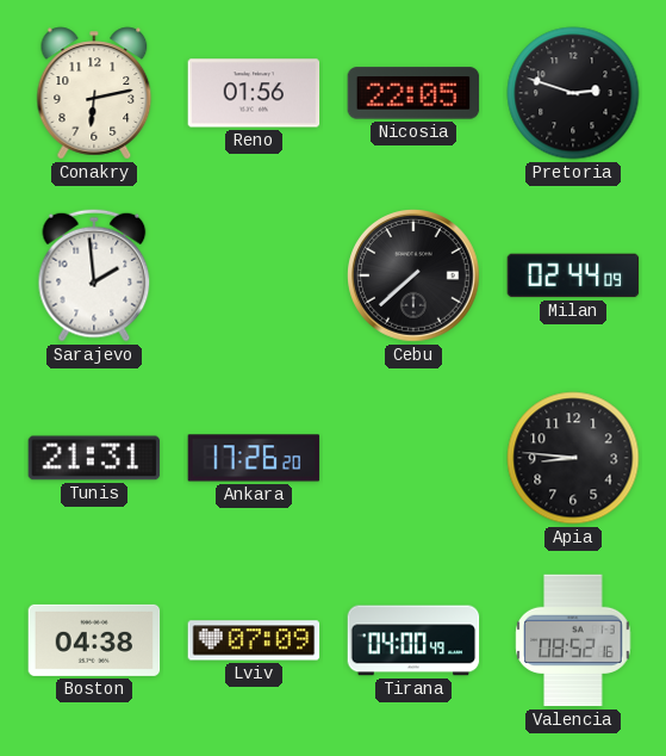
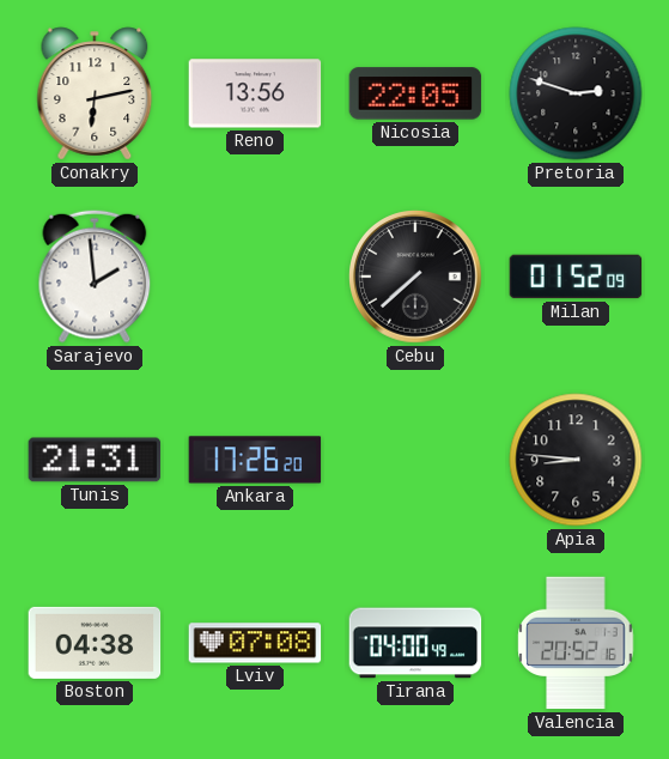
Reno: 01:56 -> 13:56
Milan: 02:44 -> 01:52
Lviv: 07:09 -> 07:08
Valencia: 08:52 -> 20:52
